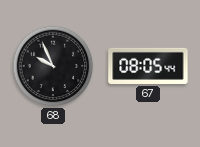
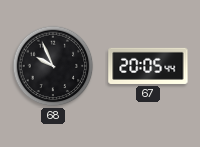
67: 08:05 -> 20:05
